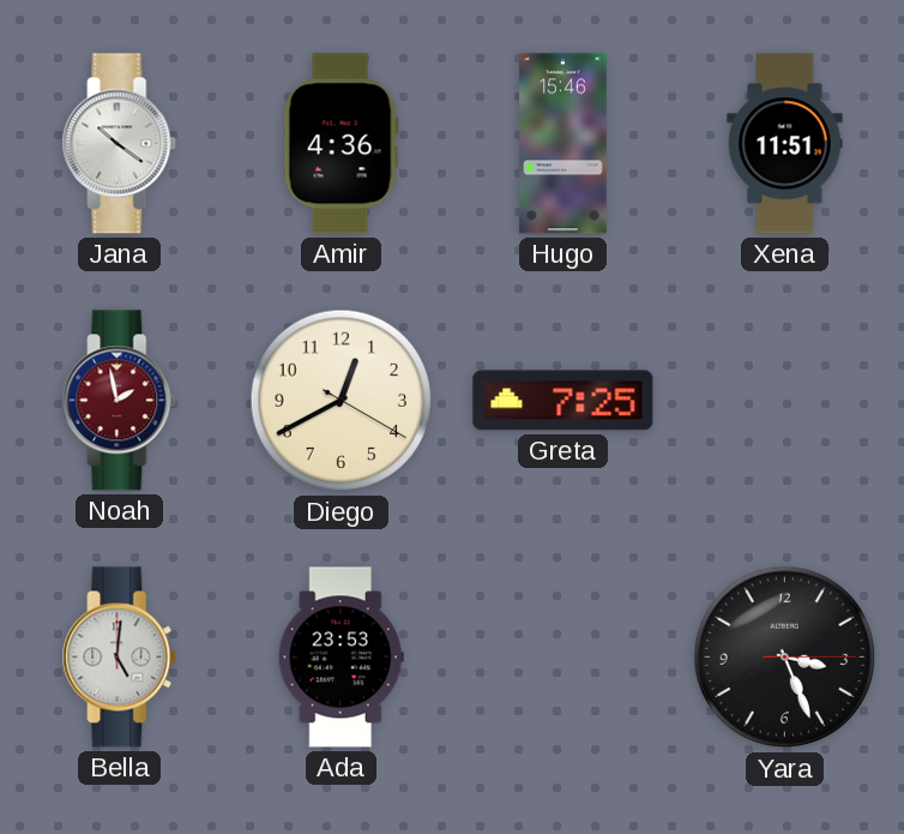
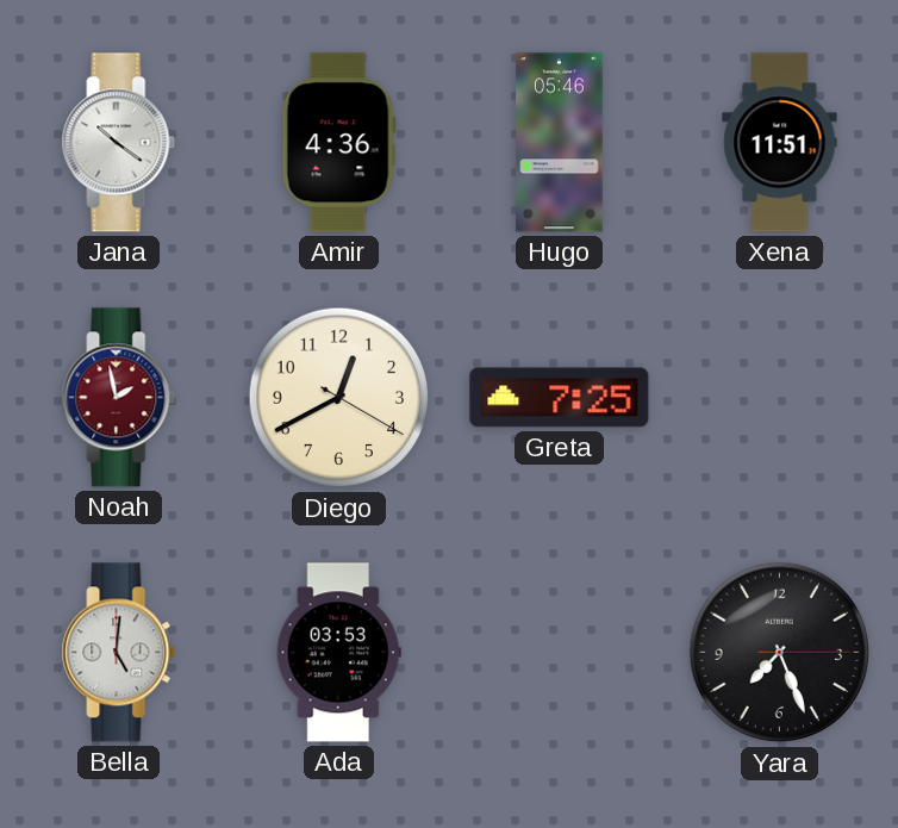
Hugo: 15:46 -> 05:46
Ada: 23:53 -> 03:53
Yara: 3:26 -> 7:26
